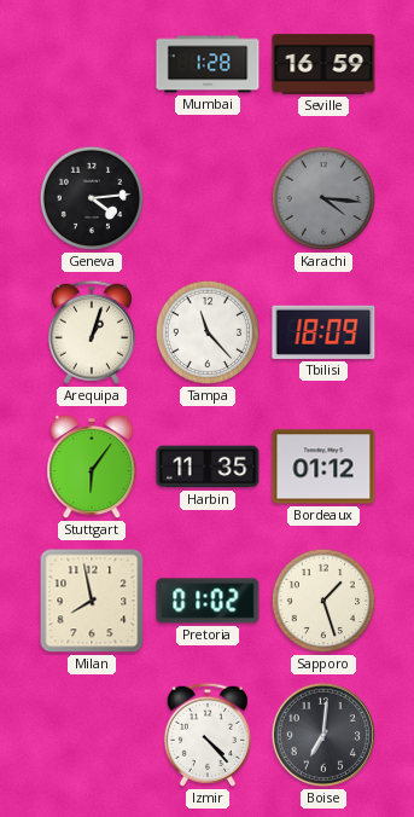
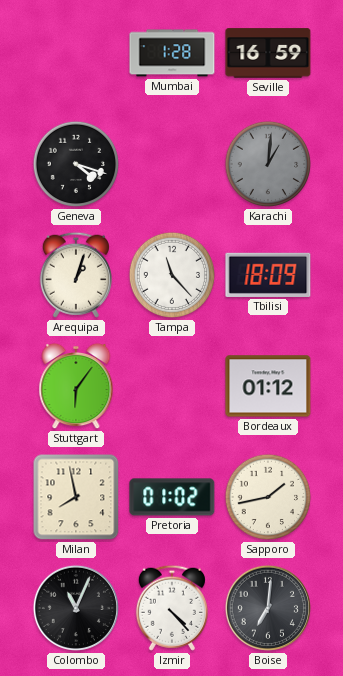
Geneva: 4:14 -> 4:18
Karachi: 4:16 -> 1:01
Harbin: 11:35 -> none
Sapporo: 1:27 -> 1:43
Colombo: none -> 11:04
